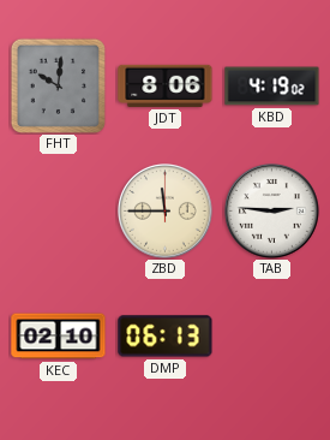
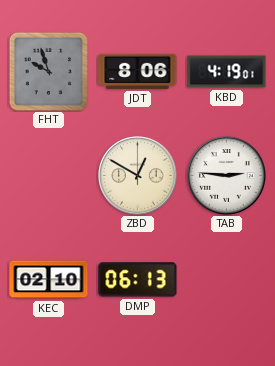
FHT: 10:01 -> 9:57
KBD: 4:19:02 -> 4:19:01
ZBD: 11:45 -> 12:50
